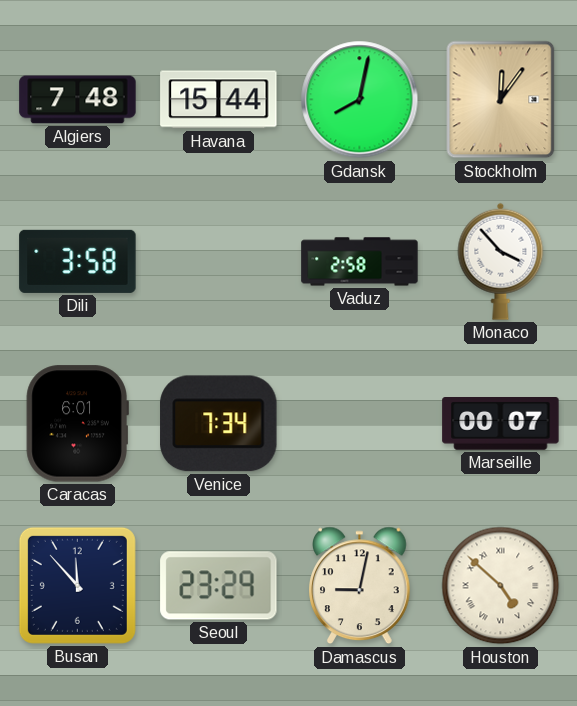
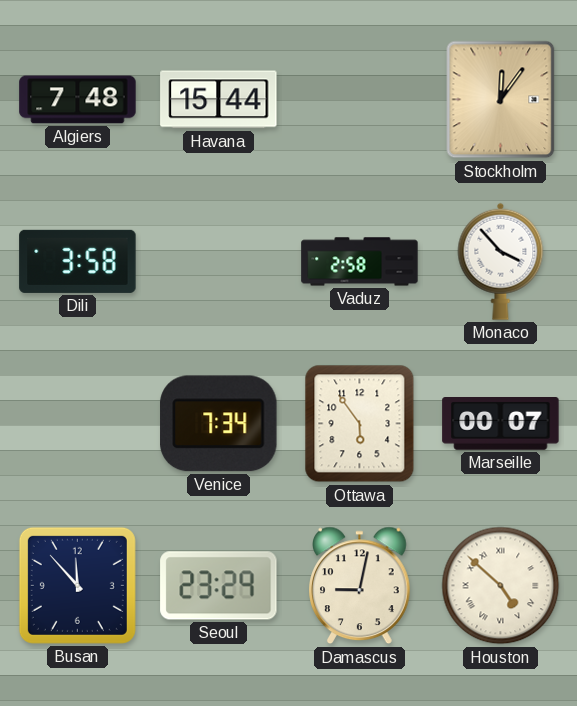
Gdansk: 8:02 -> none
Caracas: 6:01 -> none
Ottawa: none -> 5:54
